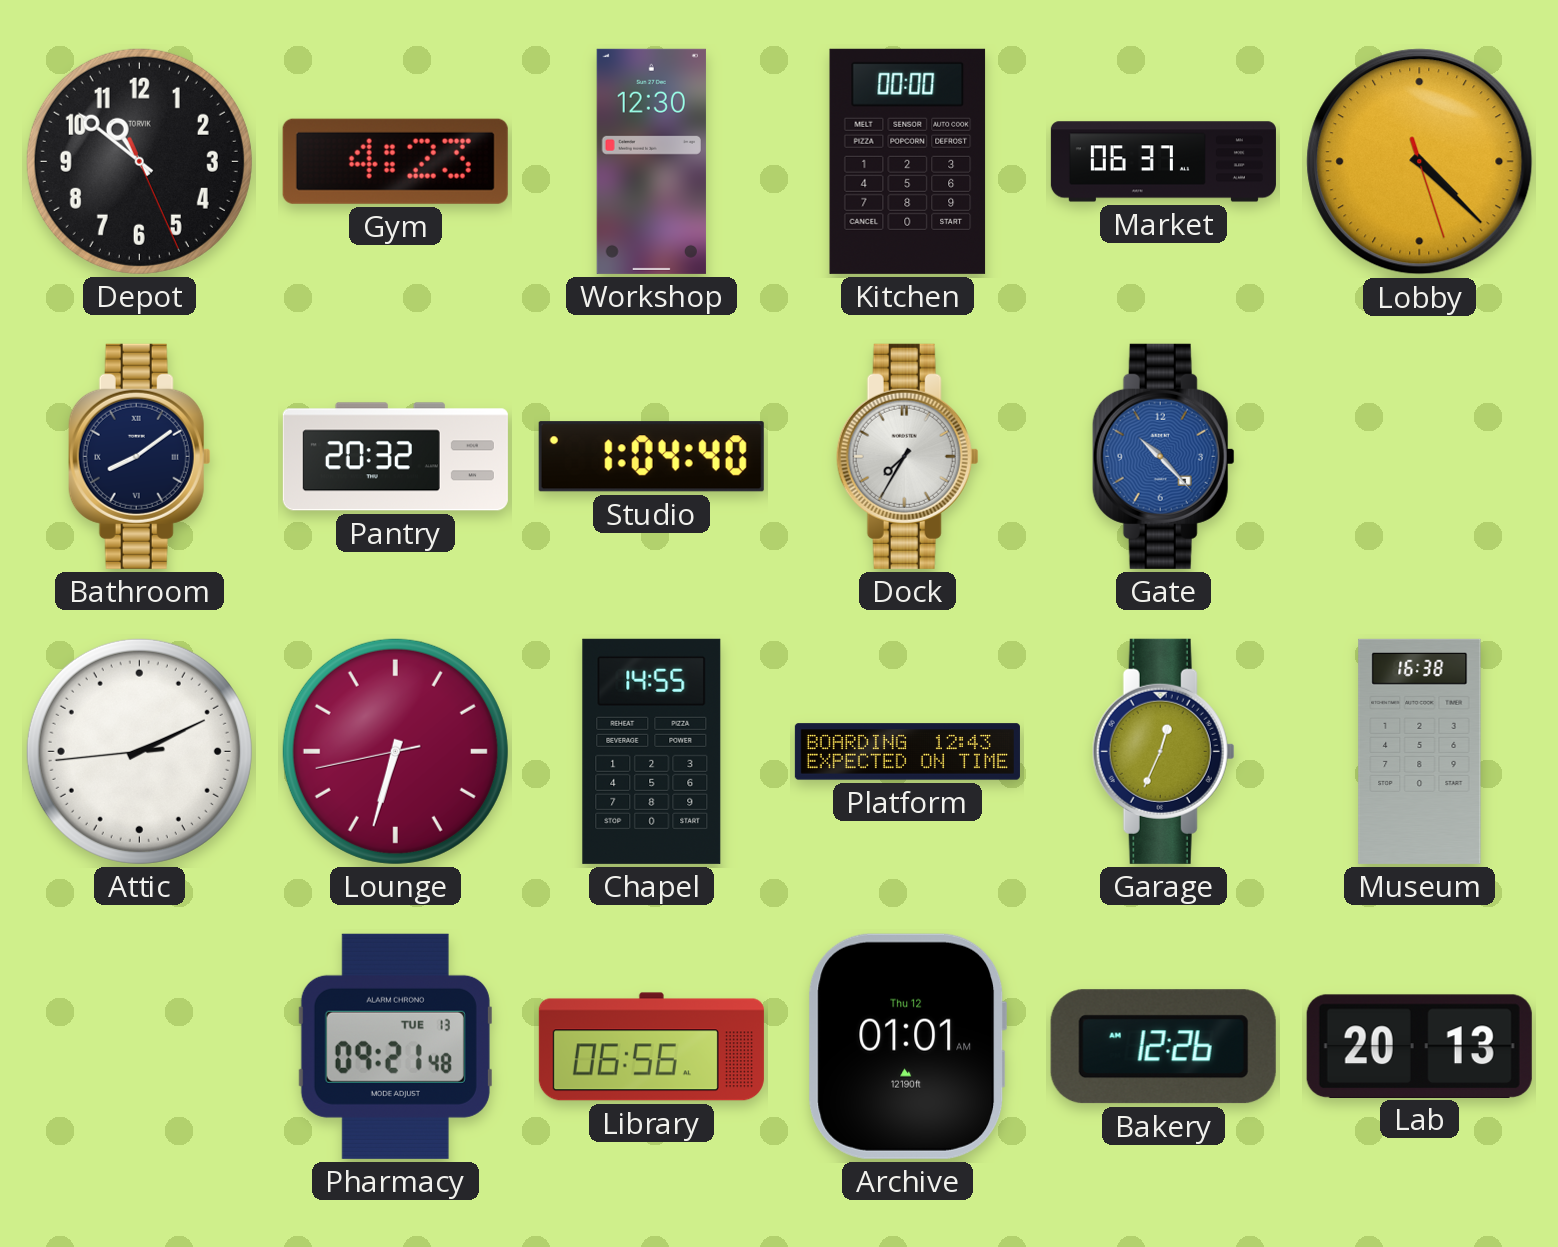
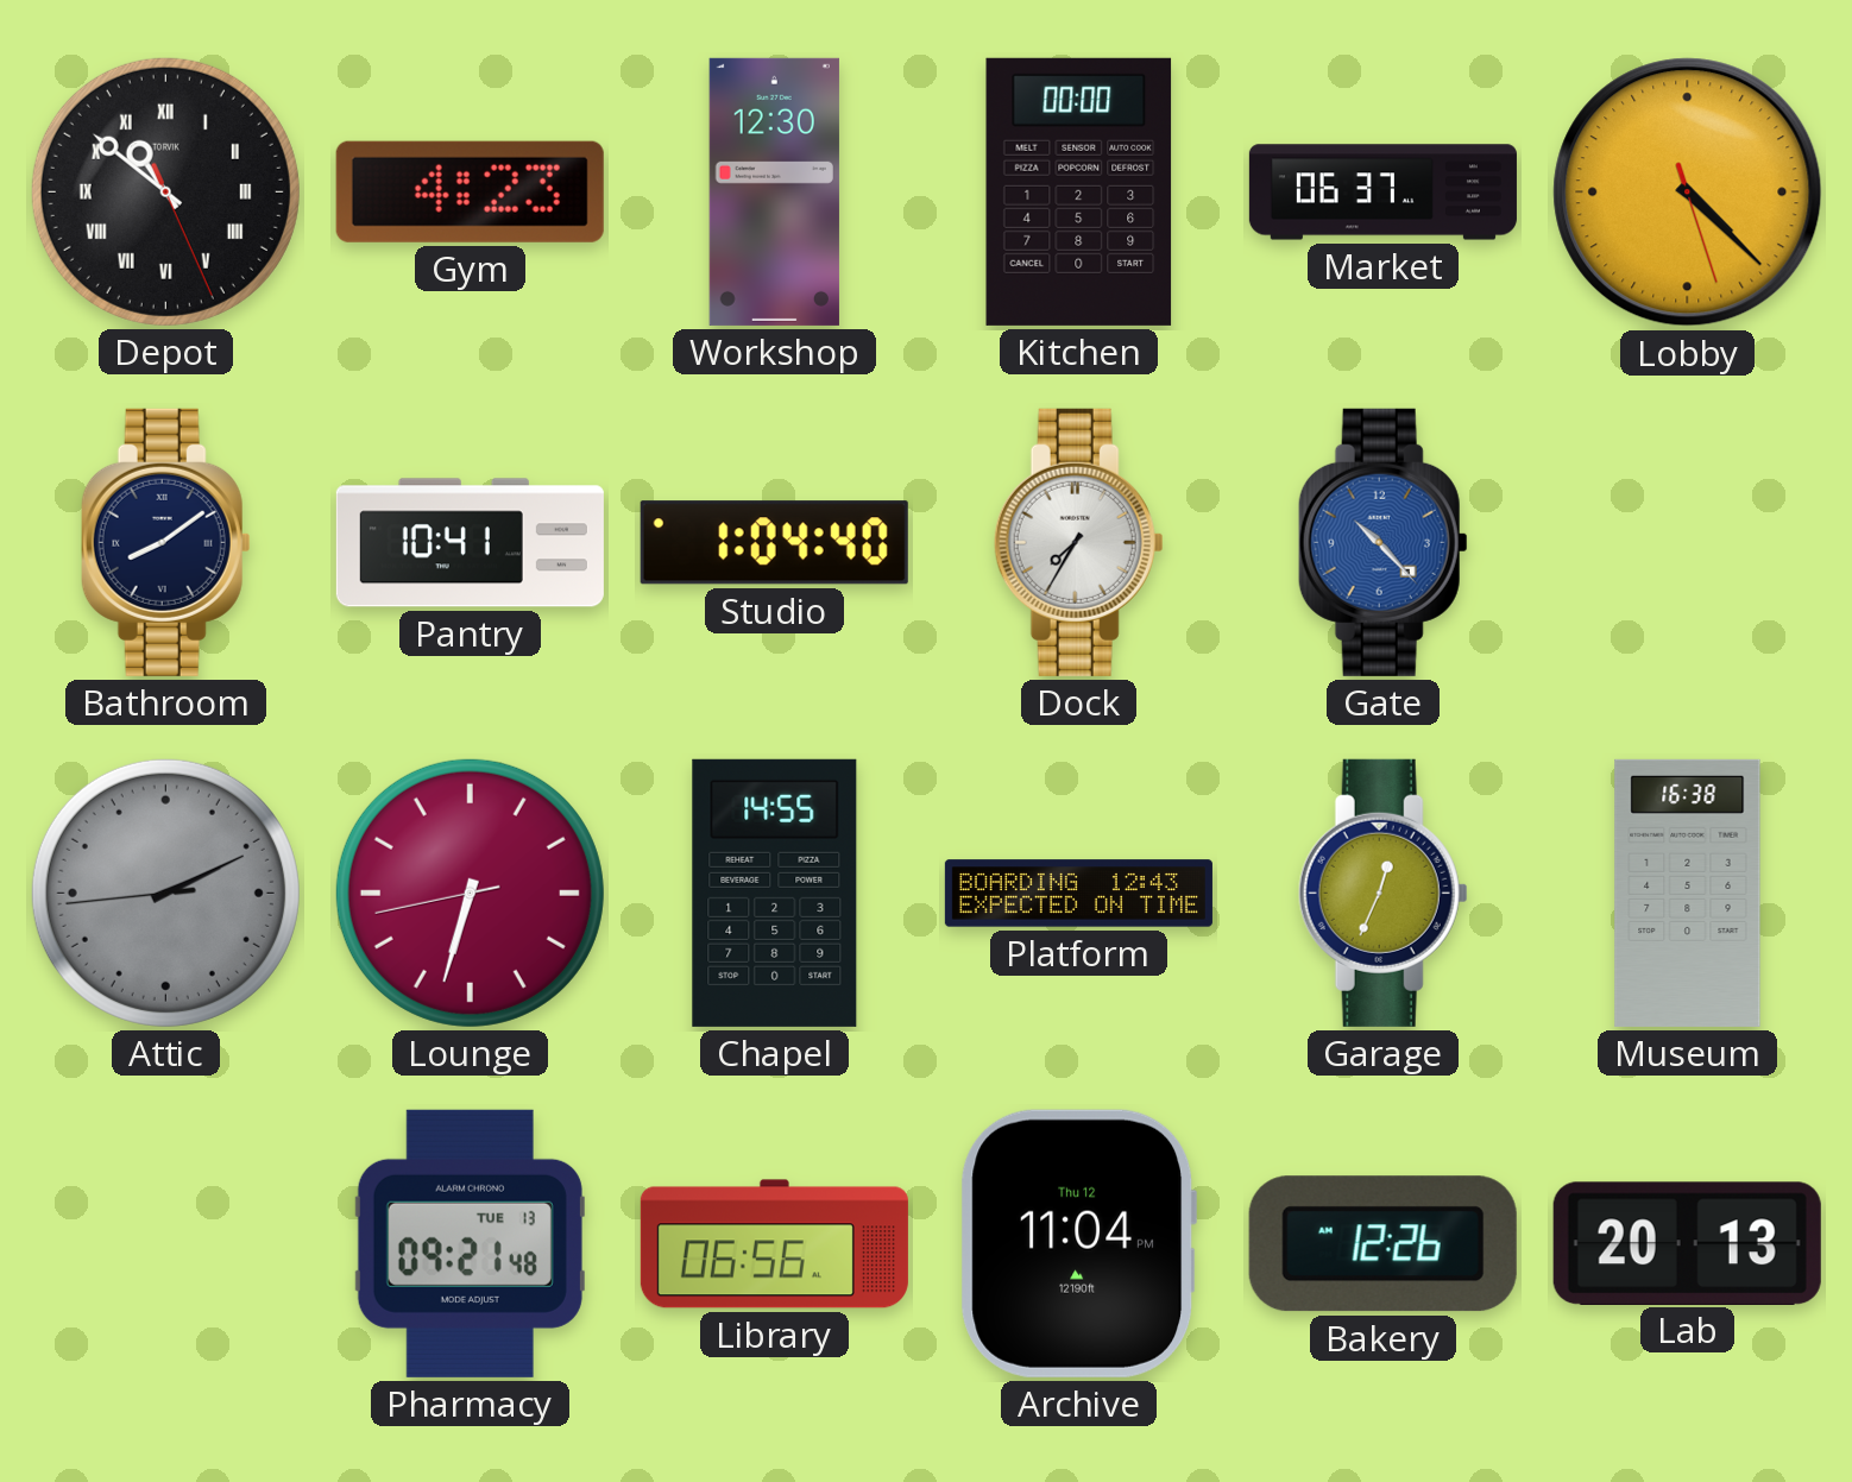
Depot numerals: Arabic -> Roman
Pantry: 20:32 -> 10:41
Attic dial: white -> grey
Archive: 01:01 -> 11:04
